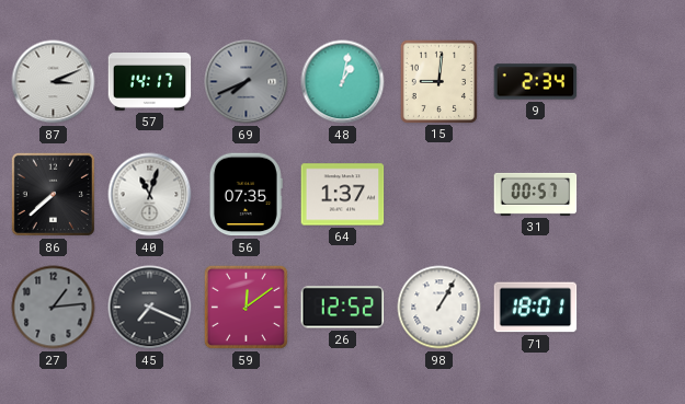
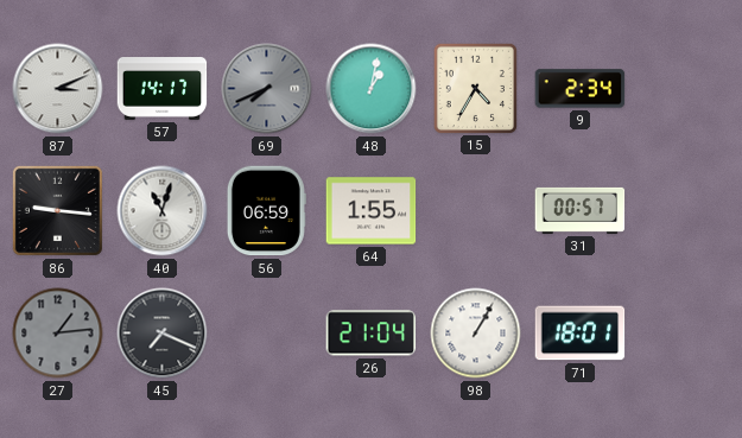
15: 9:01 -> 4:35
86: 7:38 -> 9:16
56: 07:35 -> 06:59
64: 1:37 -> 1:55
59: 12:09 -> none
26: 12:52 -> 21:04
